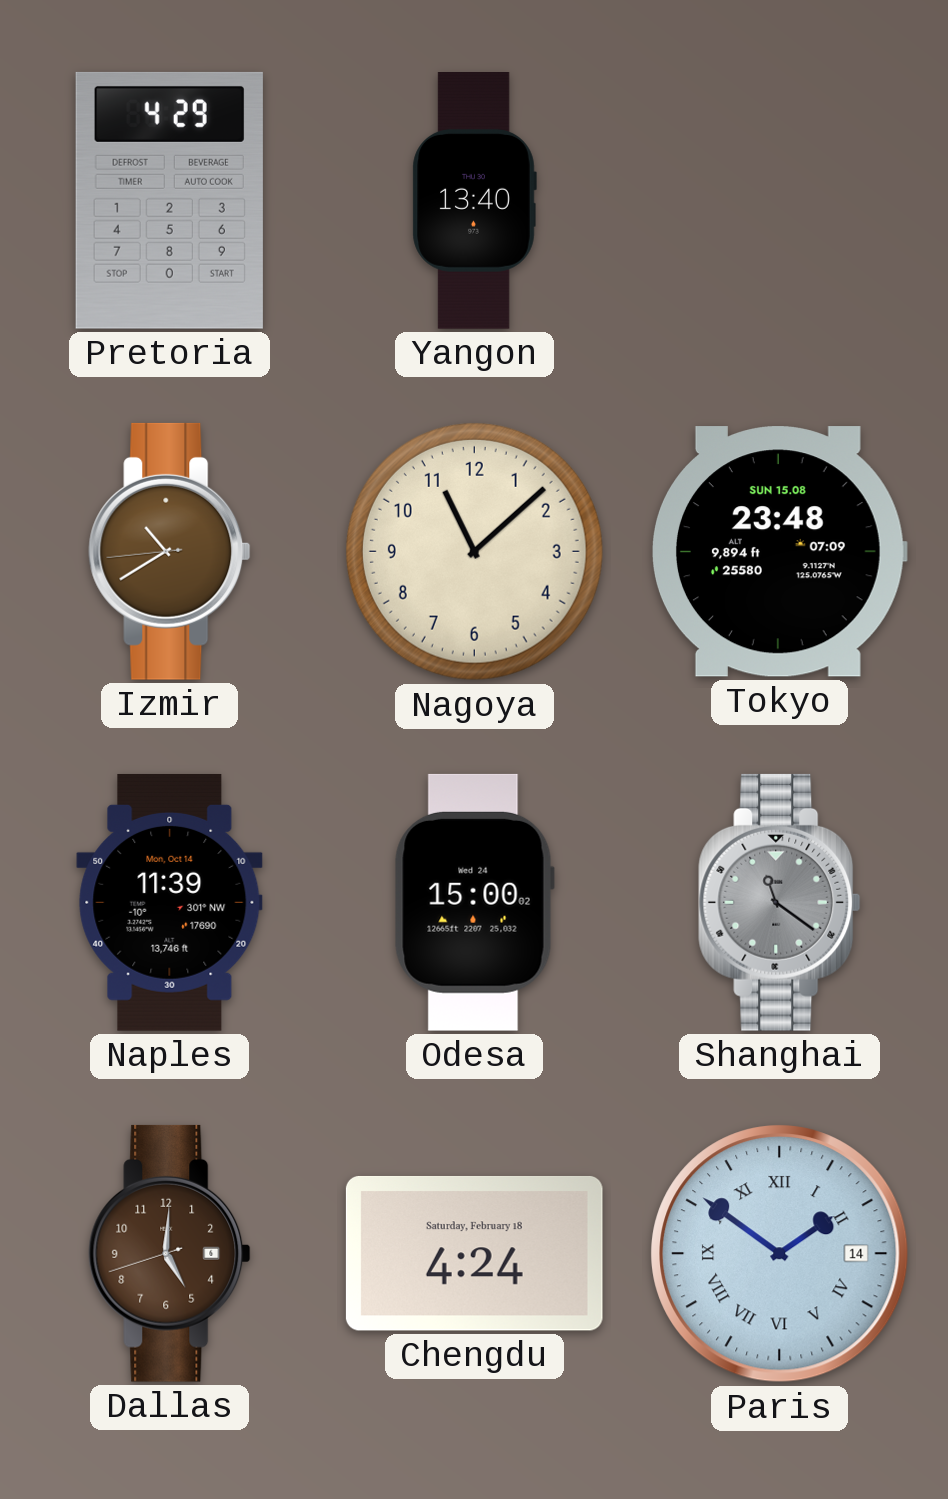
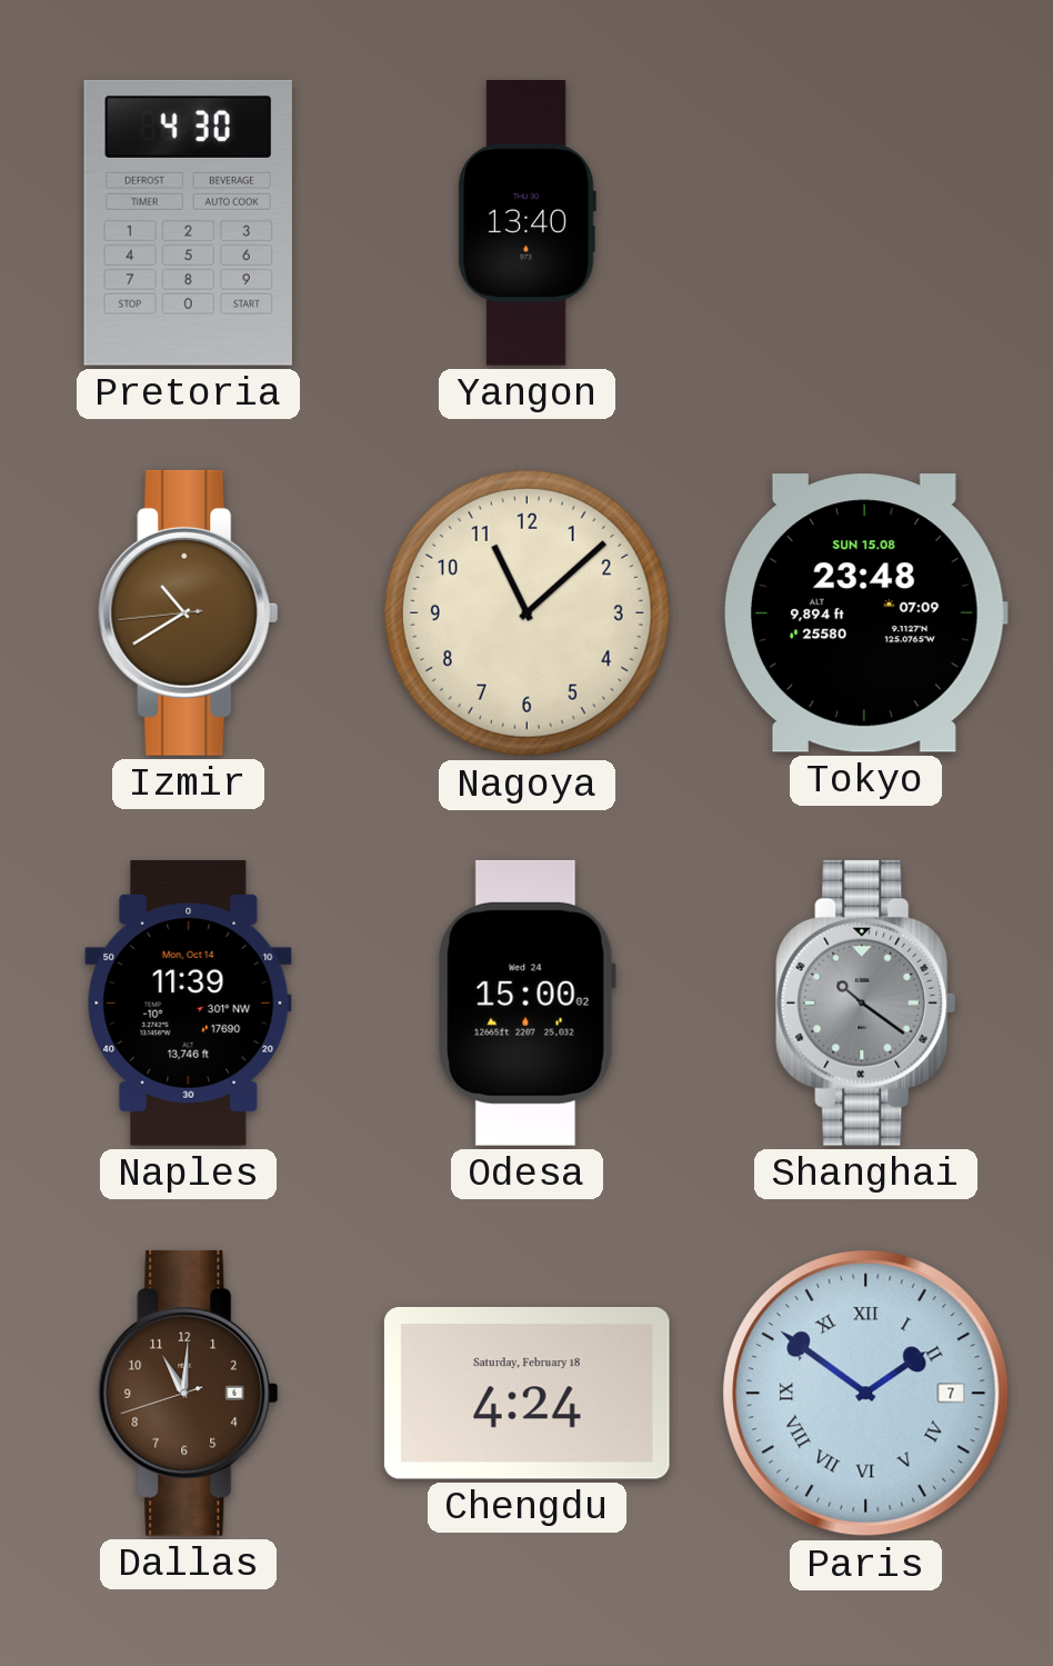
Pretoria: 4:29 -> 4:30
Shanghai: 11:21 -> 10:21
Dallas: 5:00 -> 11:00
Paris date: 14 -> 7
